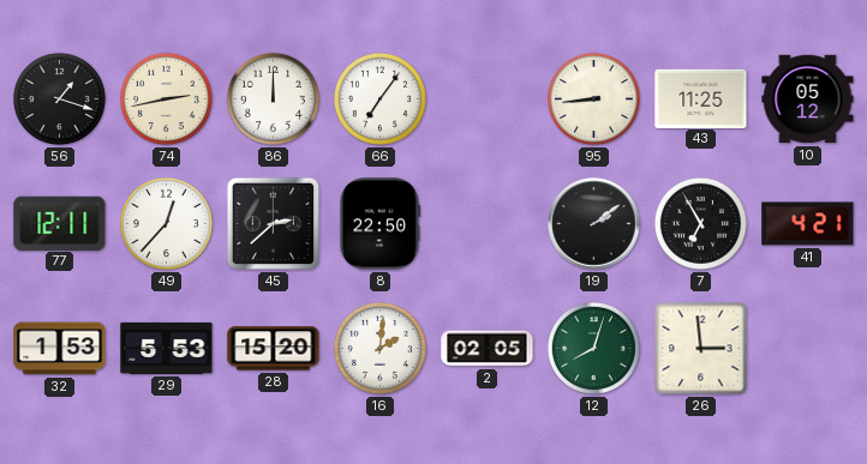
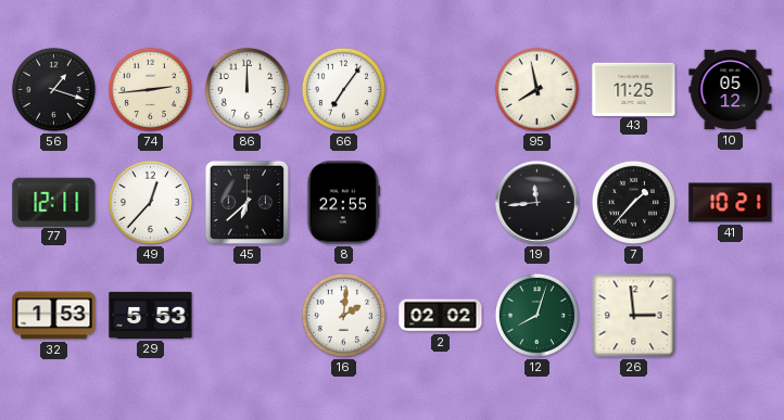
74: 2:43 -> 2:44
95: 8:44 -> 7:58
45: 2:38 -> 6:38
8: 22:50 -> 22:55
19: 2:09 -> 11:44
7: 6:55 -> 1:37
41: 4:21 -> 10:21
28: 15:20 -> none
2: 02:05 -> 02:02
